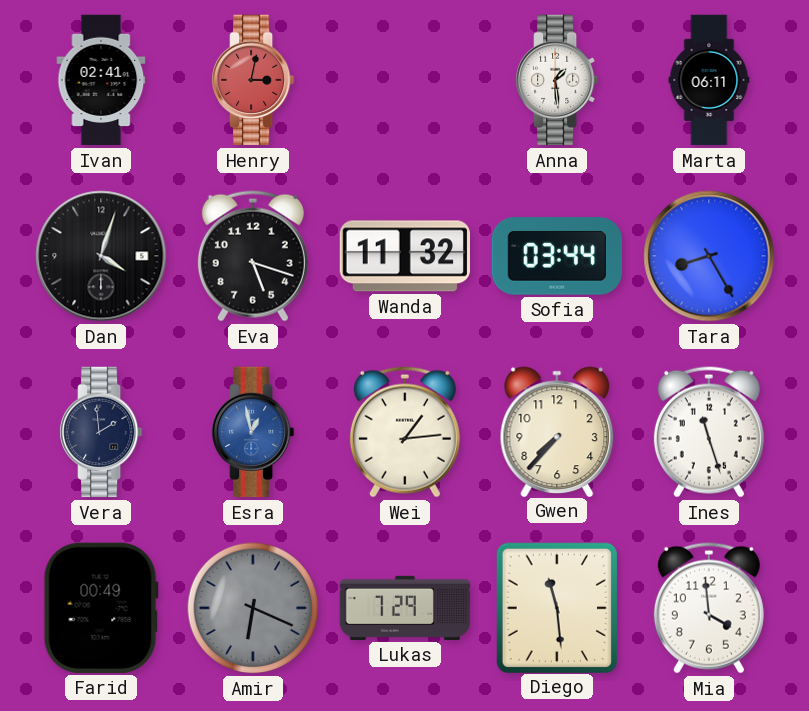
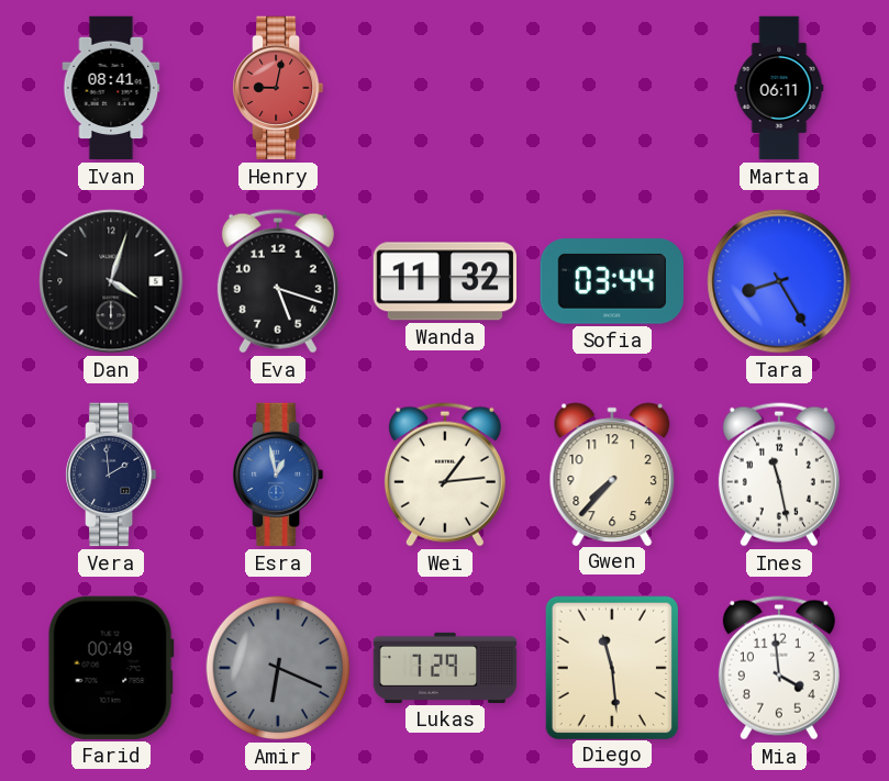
Ivan: 02:41 -> 08:41
Henry: 3:02 -> 9:02
Anna: 1:29 -> none
Ines: 11:27 -> 11:28
